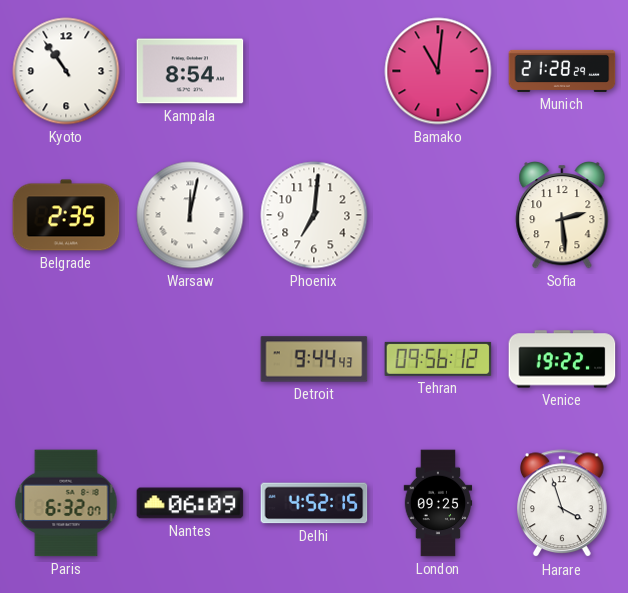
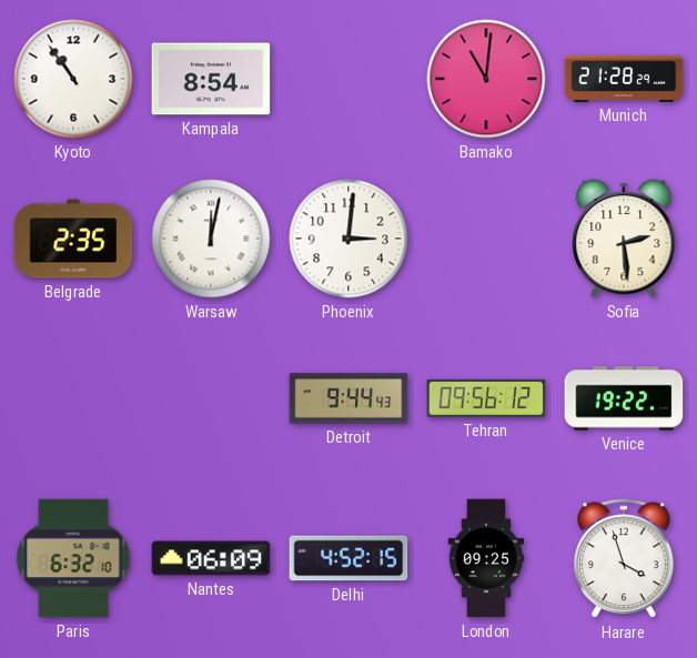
Phoenix: 7:01 -> 3:01
Paris: 6:32:07 -> 6:32:10
